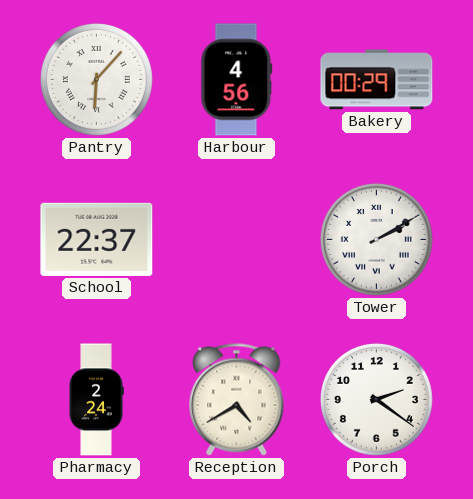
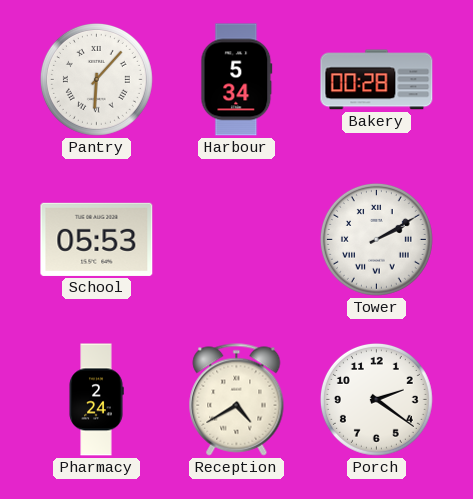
Harbour: 4:56 -> 5:34
Bakery: 00:29 -> 00:28
School: 22:37 -> 05:53
